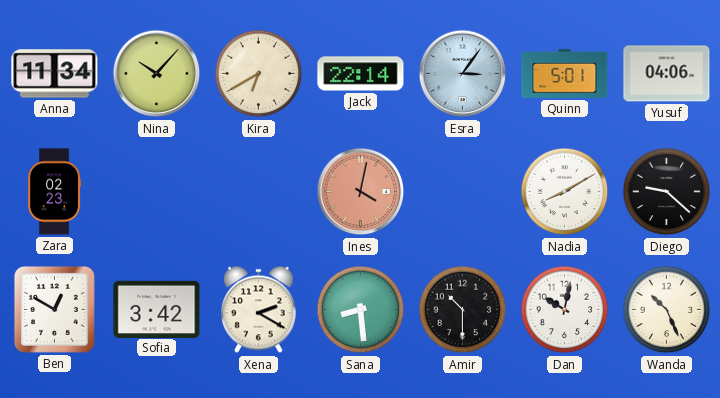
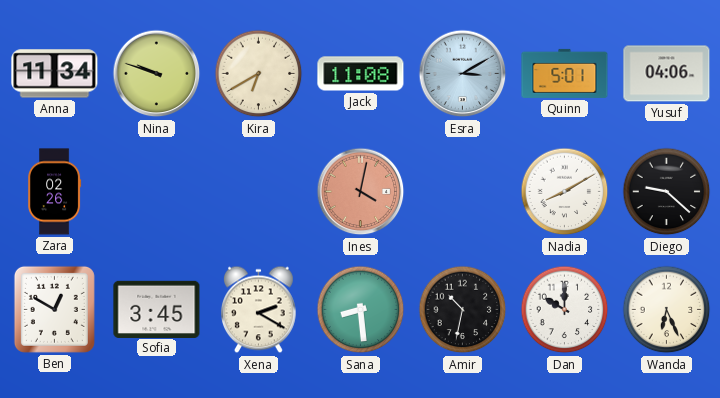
Nina: 10:07 -> 9:48
Jack: 22:14 -> 11:08
Esra: 3:06 -> 3:10
Zara: 02:23 -> 02:26
Sofia: 3:42 -> 3:45
Amir: 10:30 -> 10:32
Dan: 10:02 -> 10:00
Wanda: 10:26 -> 6:26
